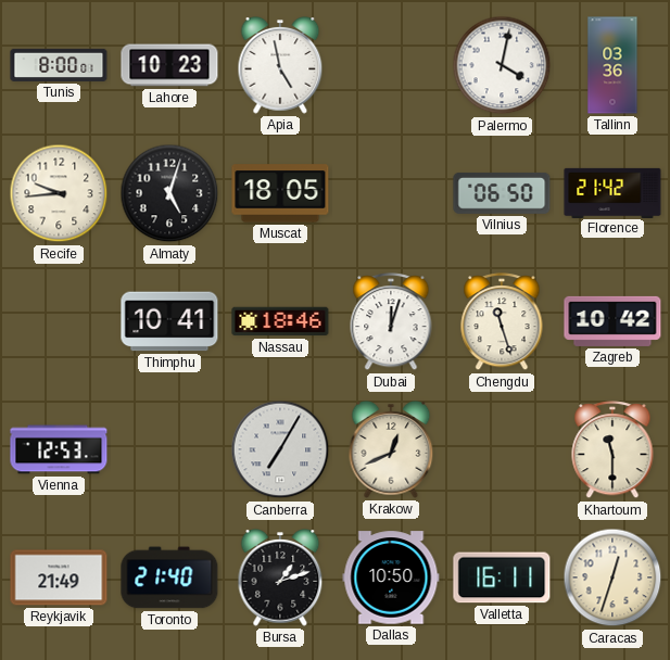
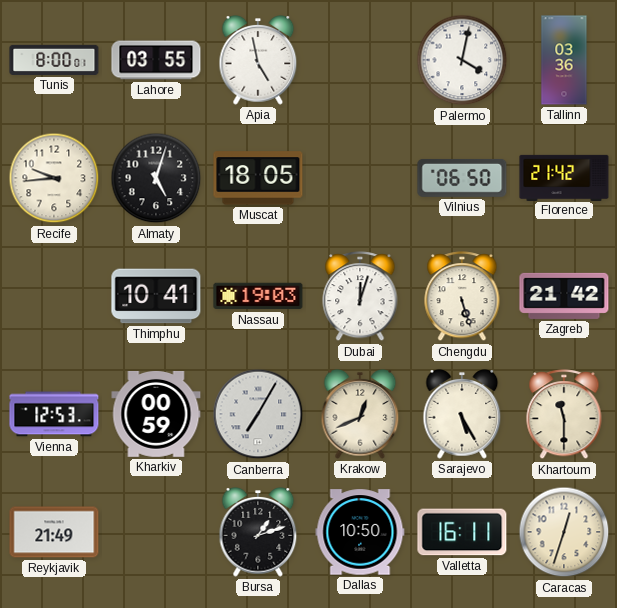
Lahore: 10:23 -> 03:55
Nassau: 18:46 -> 19:03
Chengdu: 11:27 -> 5:27
Zagreb: 10:42 -> 21:42
Kharkiv: none -> 00:59
Sarajevo: none -> 5:25
Toronto: 21:40 -> none
